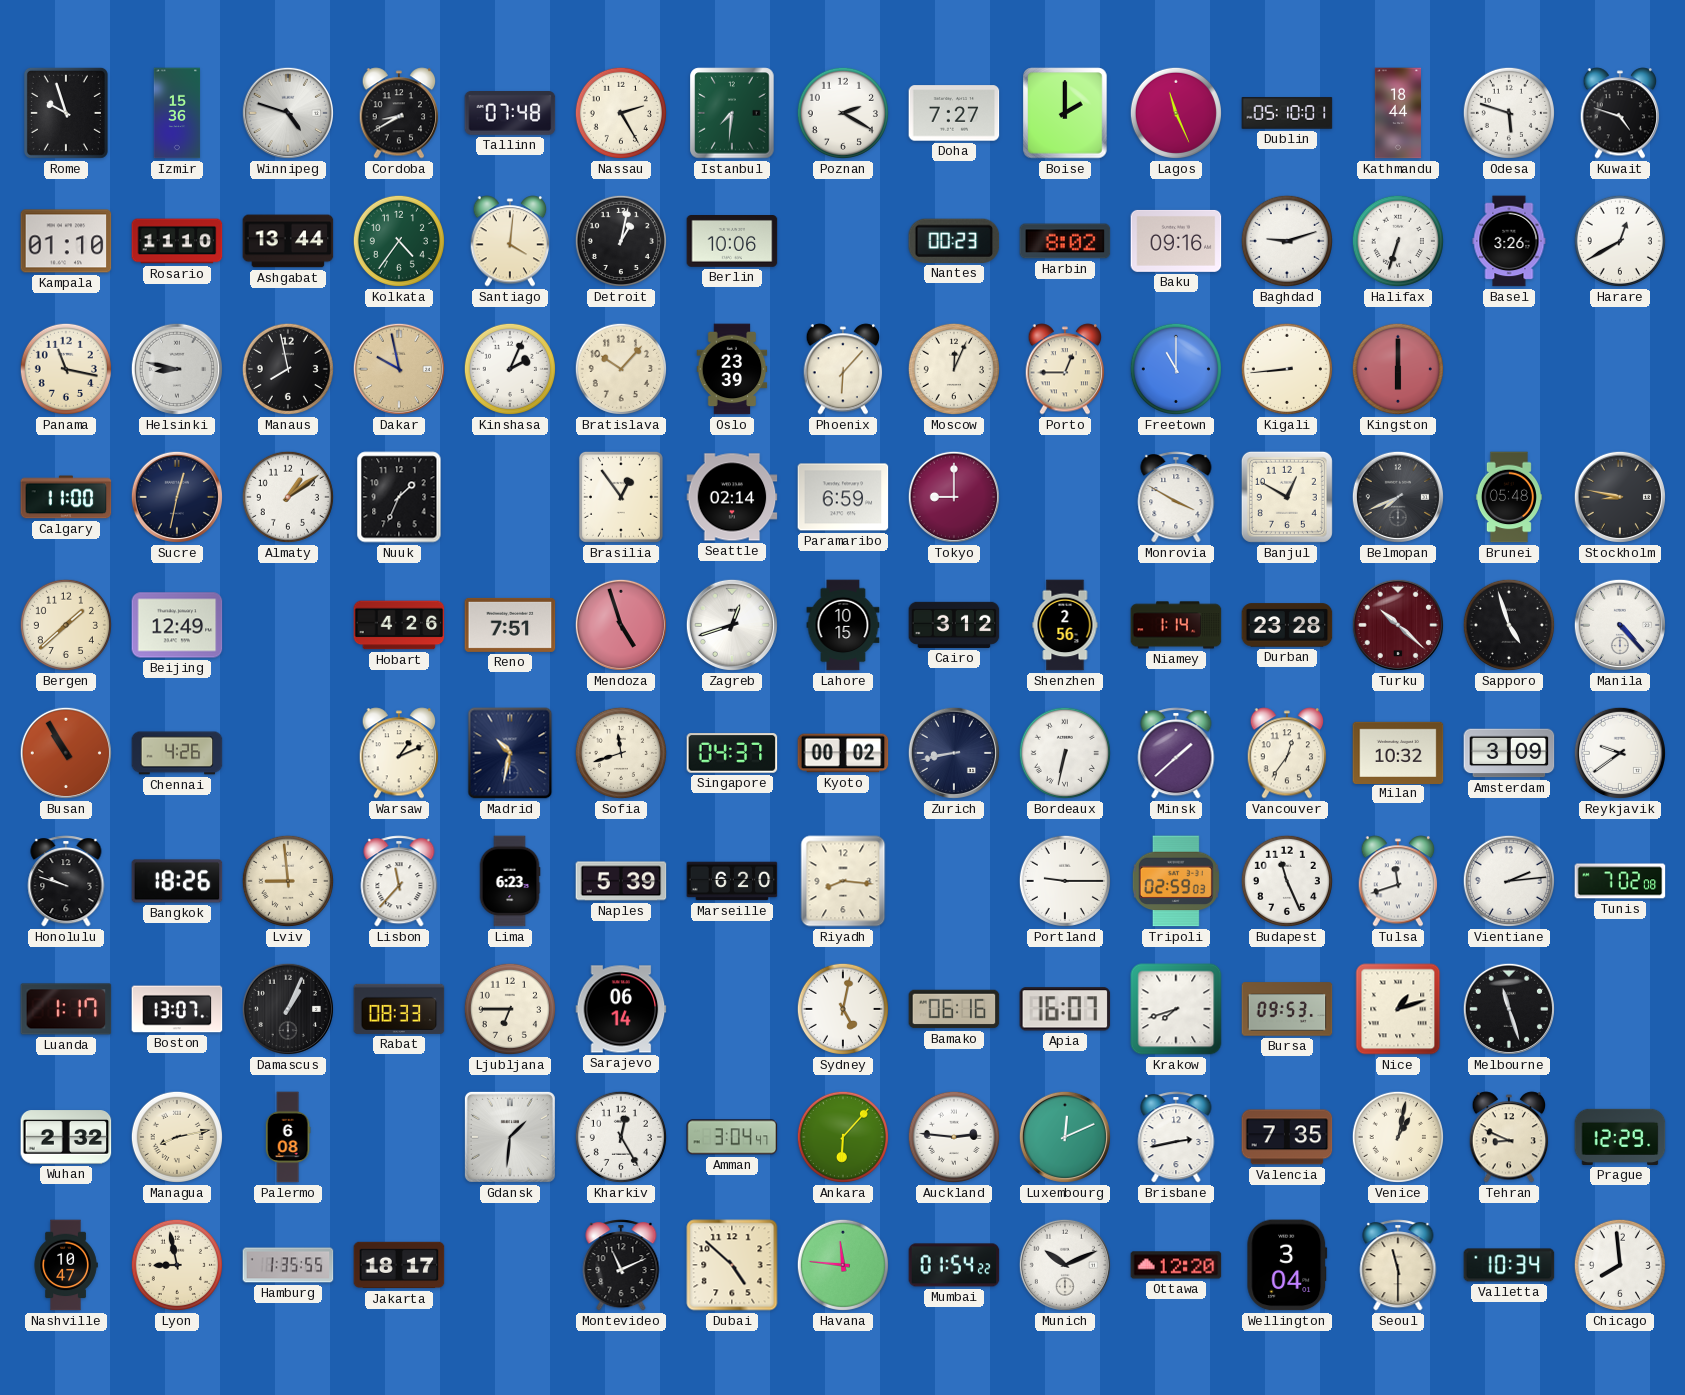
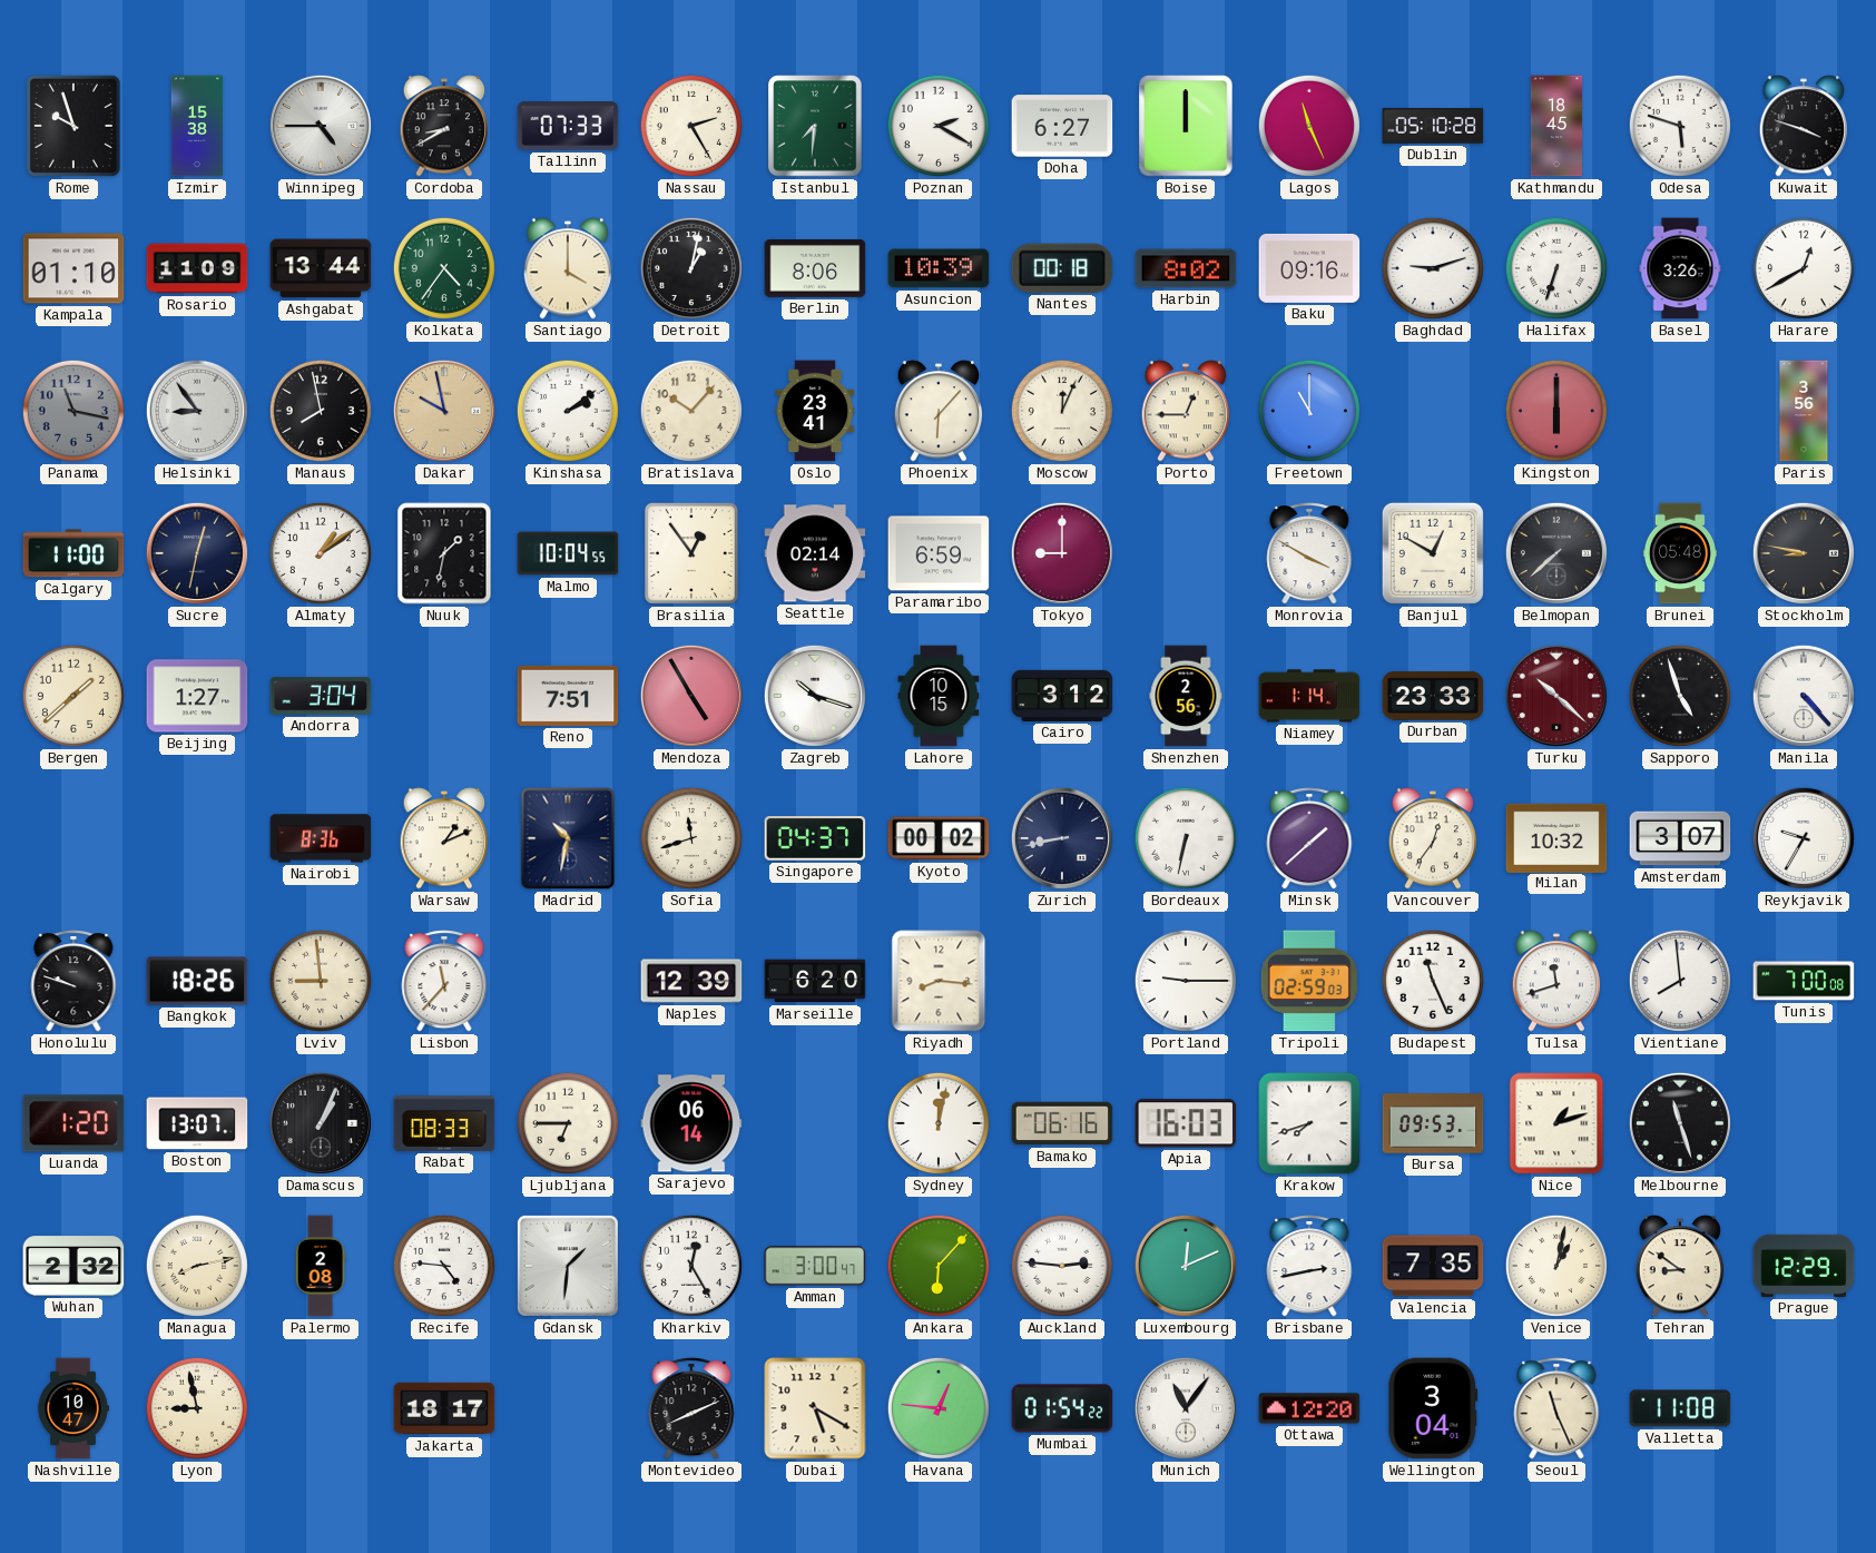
Izmir: 15:36 -> 15:38
Winnipeg: 4:48 -> 4:45
Tallinn: 07:48 -> 07:33
Doha: 7:27 -> 6:27
Boise: 2:00 -> 12:00
Dublin: 05:10:01 -> 05:10:28
Kathmandu: 18:44 -> 18:45
Kuwait: 4:48 -> 3:48
Rosario: 11:10 -> 11:09
Santiago: 4:01 -> 4:00
Berlin: 10:06 -> 8:06
Asuncion: none -> 10:39
Nantes: 00:23 -> 00:18
Panama dial: cream -> grey
Helsinki: 8:47 -> 8:54
Kinshasa: 2:04 -> 2:09
Oslo: 23:39 -> 23:41
Kigali: 8:44 -> none
Paris: none -> 3:56
Nuuk: 1:34 -> 1:32
Malmo: none -> 10:04
Belmopan: 7:41 -> 7:38
Beijing: 12:49 -> 1:27
Andorra: none -> 3:04
Hobart: 4:26 -> none
Mendoza: 4:57 -> 4:55
Zagreb: 12:42 -> 10:18
Durban: 23:28 -> 23:33
Busan: 10:55 -> none
Chennai: 4:26 -> none
Nairobi: none -> 8:36
Amsterdam: 3:09 -> 3:07
Reykjavik: 9:39 -> 9:35
Lima: 6:23 -> none
Naples: 5:39 -> 12:39
Vientiane: 2:14 -> 7:59
Tunis: 7:02 -> 7:00
Luanda: 1:17 -> 1:20
Sydney: 5:02 -> 12:02
Apia: 16:07 -> 16:03
Palermo: 6:08 -> 2:08
Recife: none -> 4:46
Amman: 3:04 -> 3:00
Tehran: 8:49 -> 8:51
Hamburg: 1:35 -> none
Montevideo: 11:11 -> 8:11
Dubai: 4:52 -> 5:20
Havana: 11:46 -> 12:46
Munich: 10:11 -> 11:06
Seoul: 11:30 -> 11:26
Valletta: 10:34 -> 11:08
Chicago: 7:59 -> none
